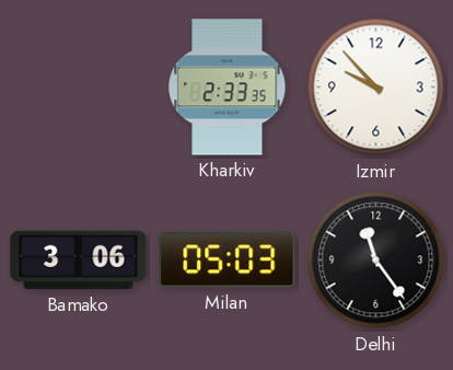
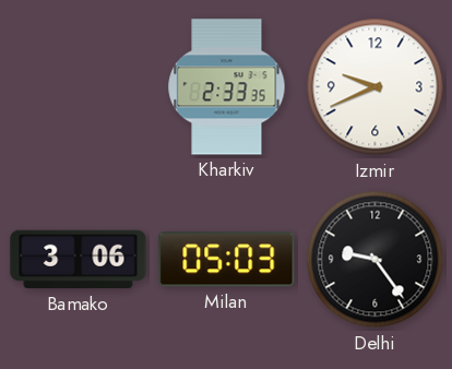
Izmir: 9:53 -> 9:41
Delhi: 11:24 -> 9:24
